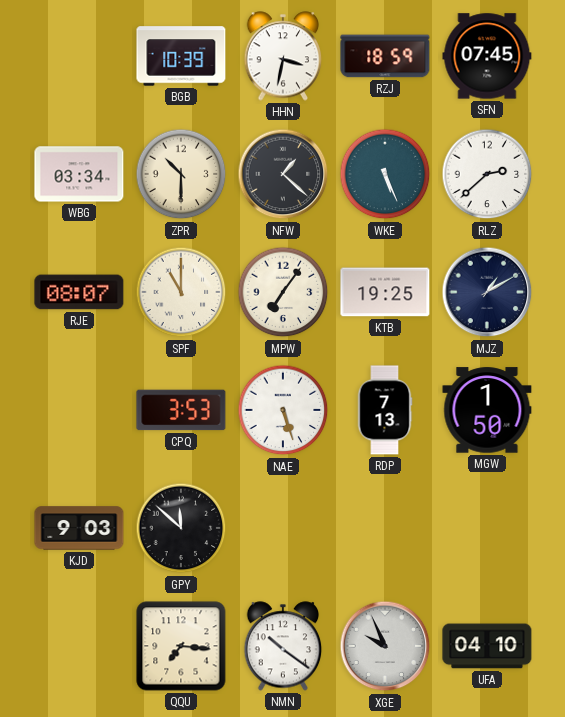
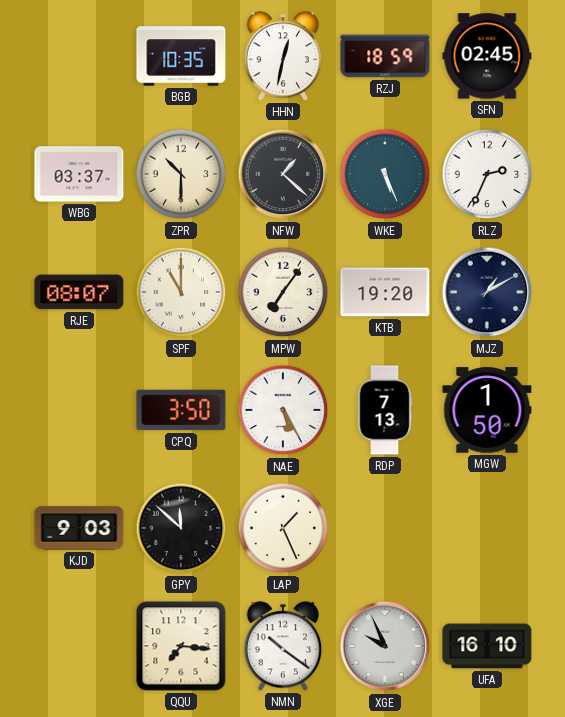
BGB: 10:39 -> 10:35
HHN: 3:32 -> 12:32
SFN: 07:45 -> 02:45
WBG: 03:34 -> 03:37
RLZ: 2:38 -> 2:34
KTB: 19:25 -> 19:20
CPQ: 3:53 -> 3:50
NAE: 5:27 -> 5:25
LAP: none -> 1:26
UFA: 04:10 -> 16:10
